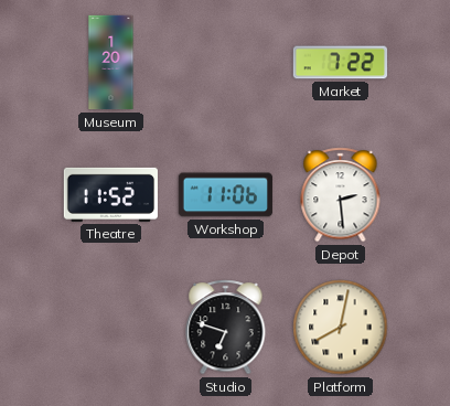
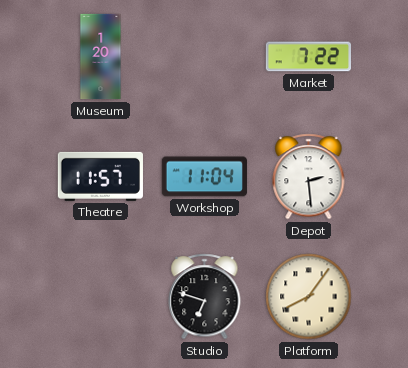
Theatre: 11:52 -> 11:57
Workshop: 11:06 -> 11:04
Platform: 8:02 -> 8:06
